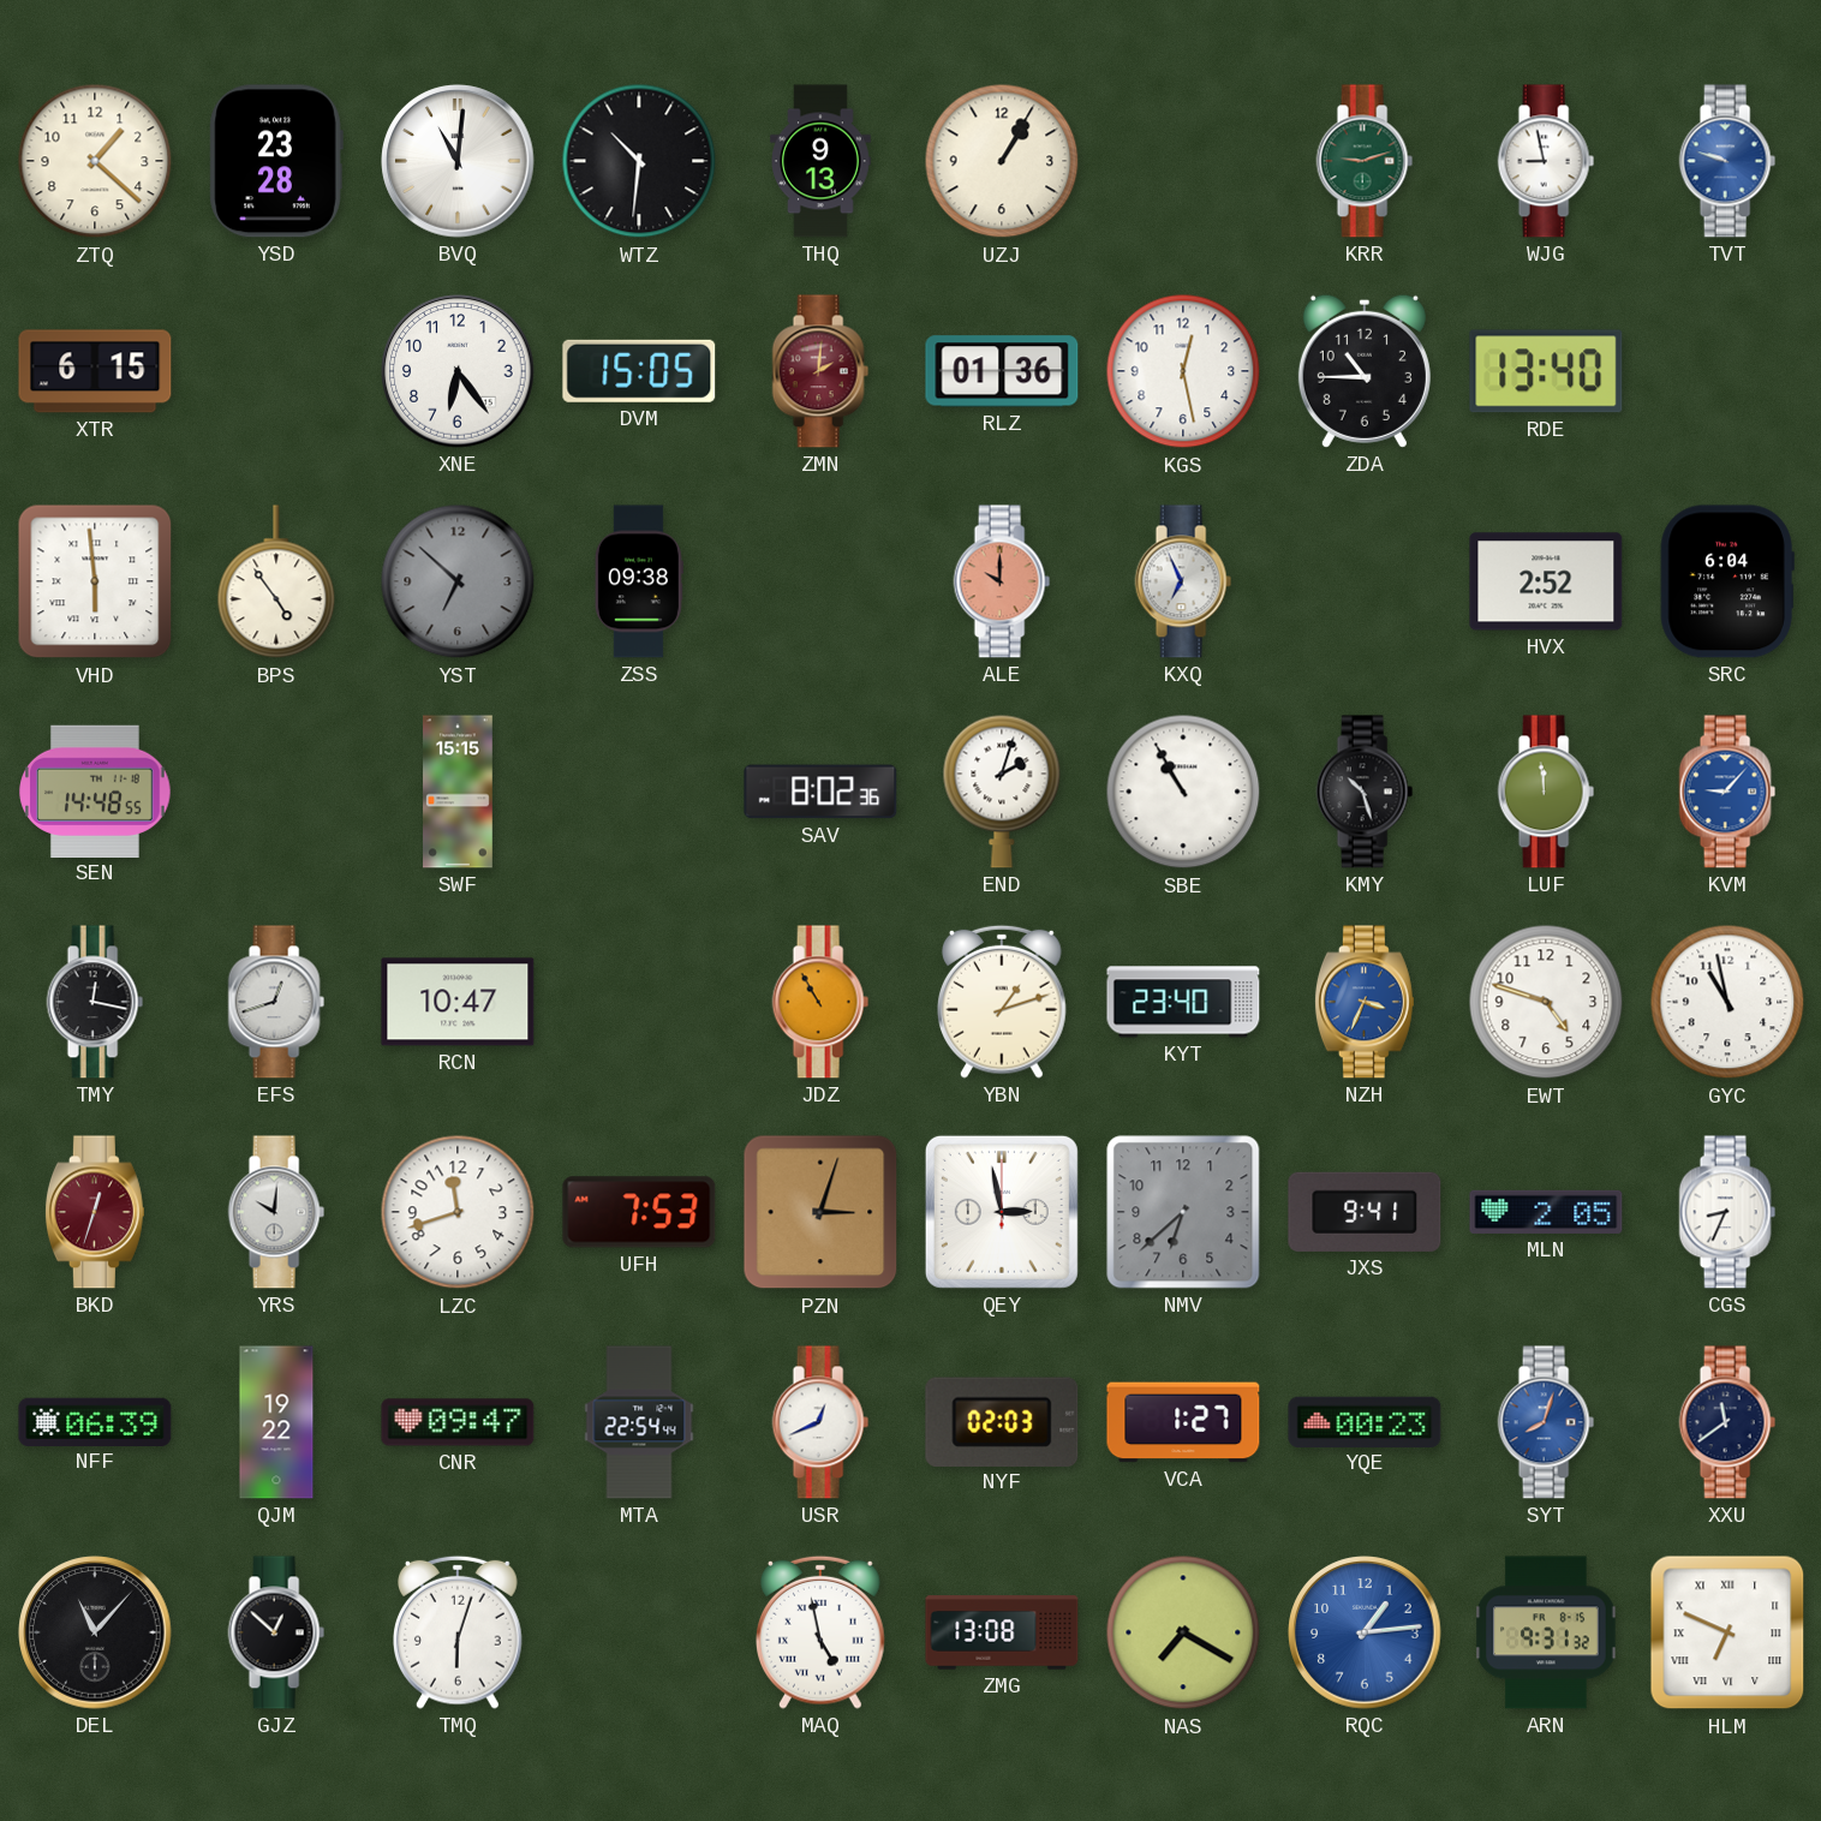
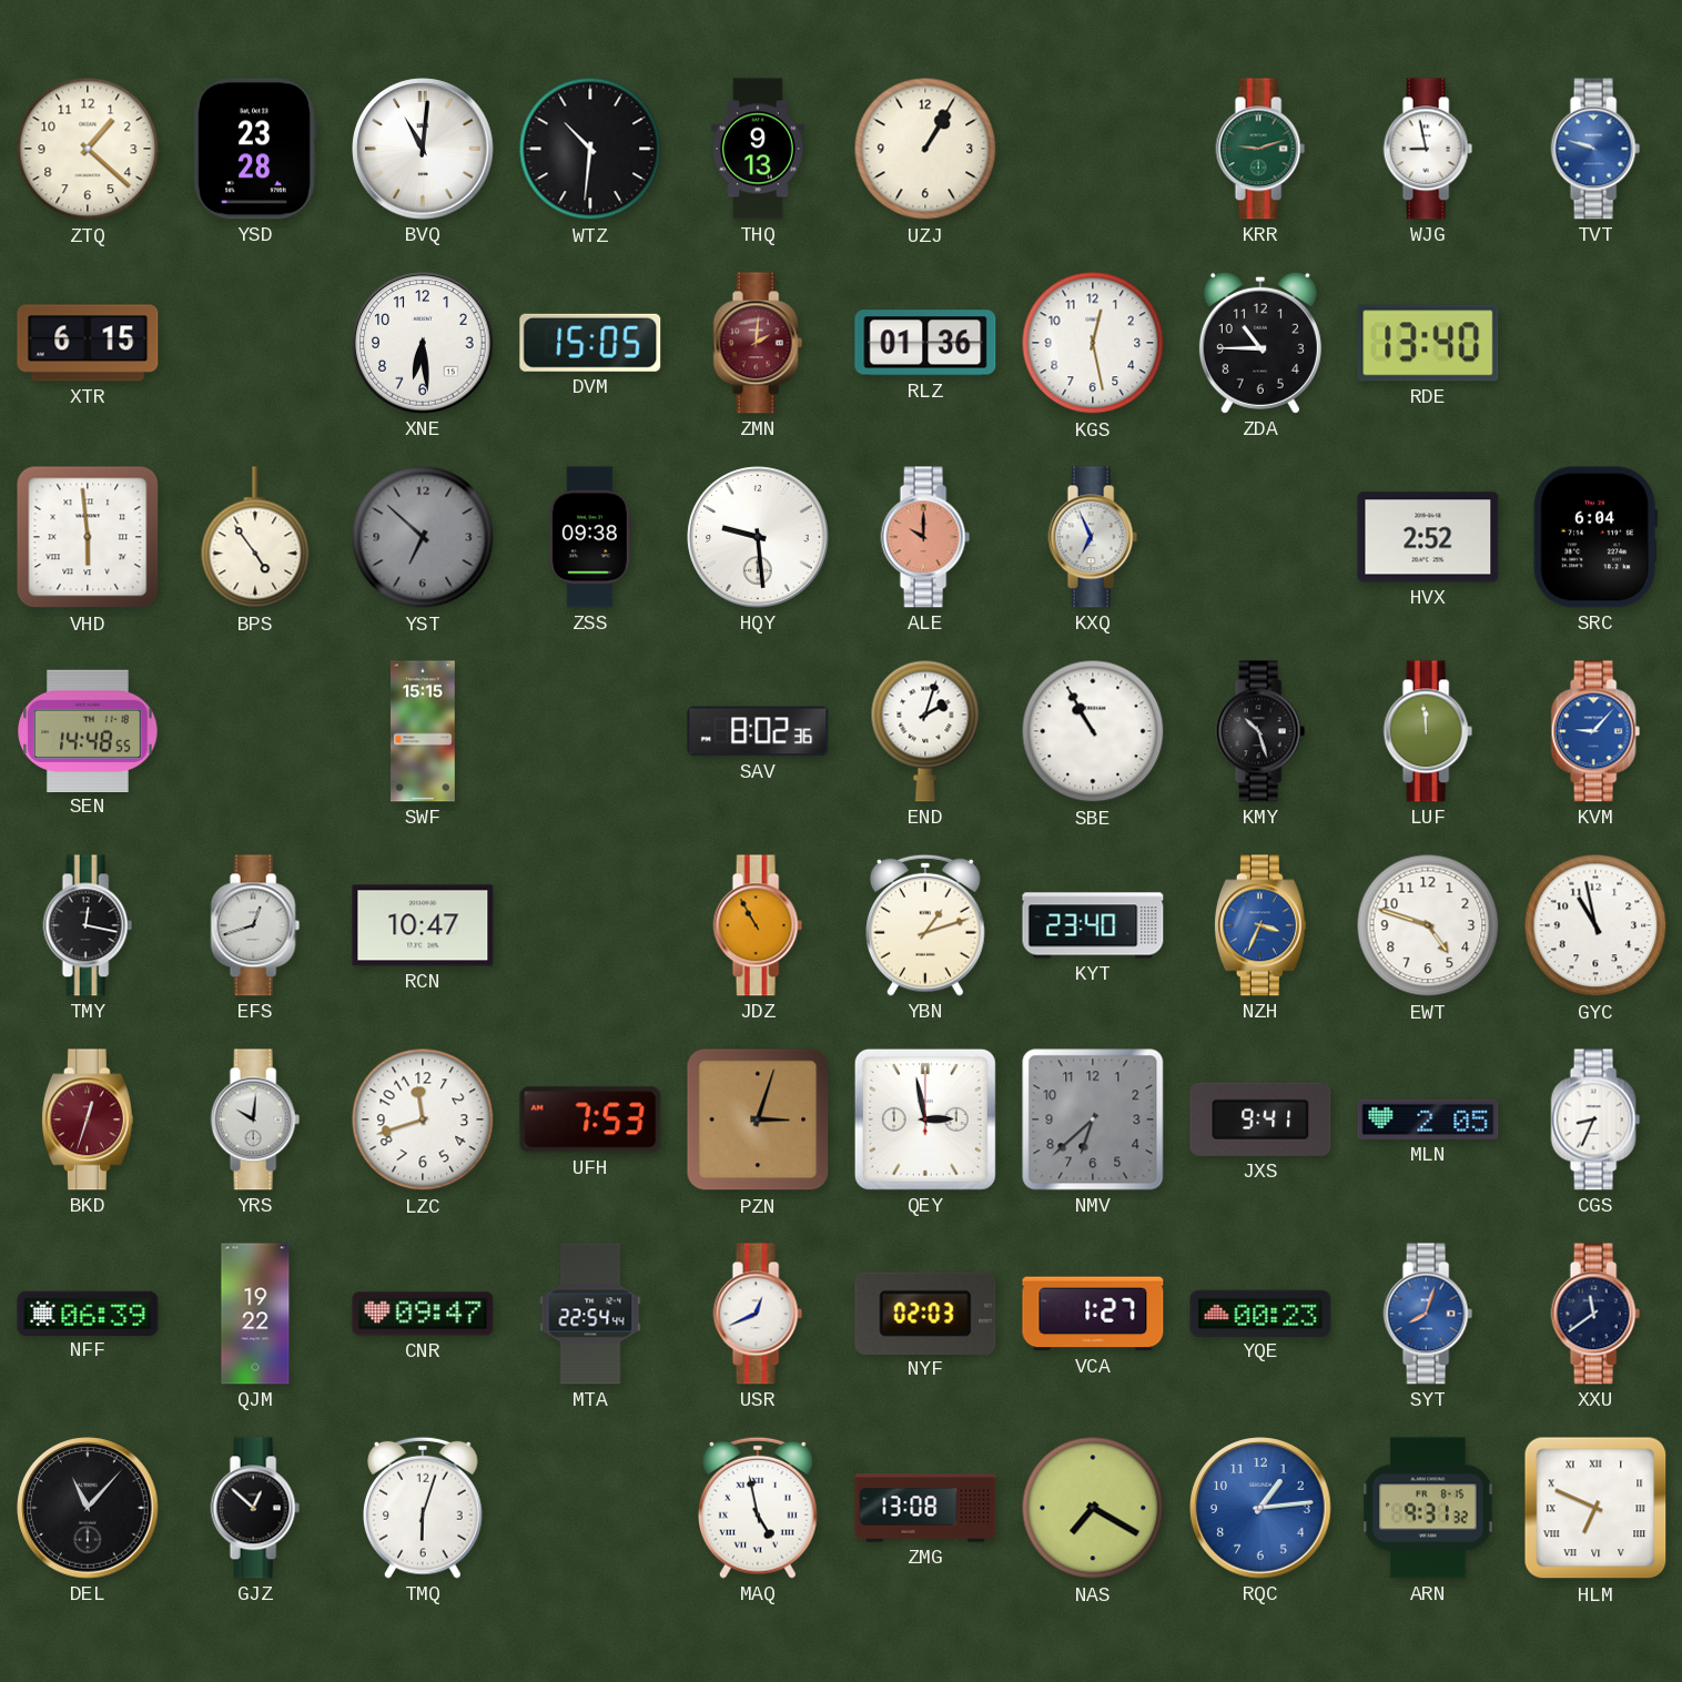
XNE: 6:24 -> 6:29
HQY: none -> 9:29
